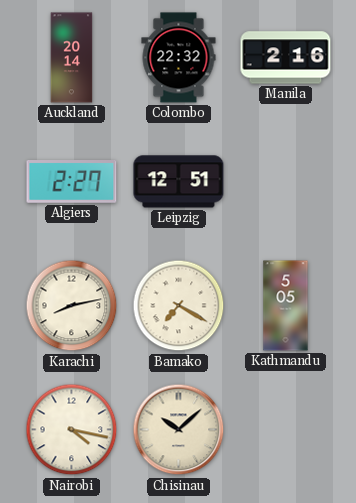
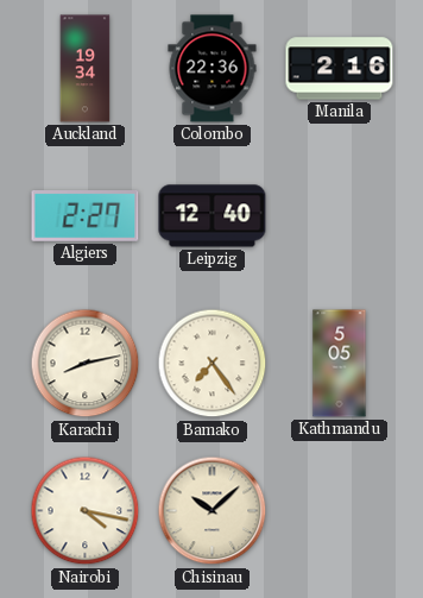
Auckland: 20:14 -> 19:34
Colombo: 22:32 -> 22:36
Leipzig: 12:51 -> 12:40
Bamako: 7:20 -> 7:24
